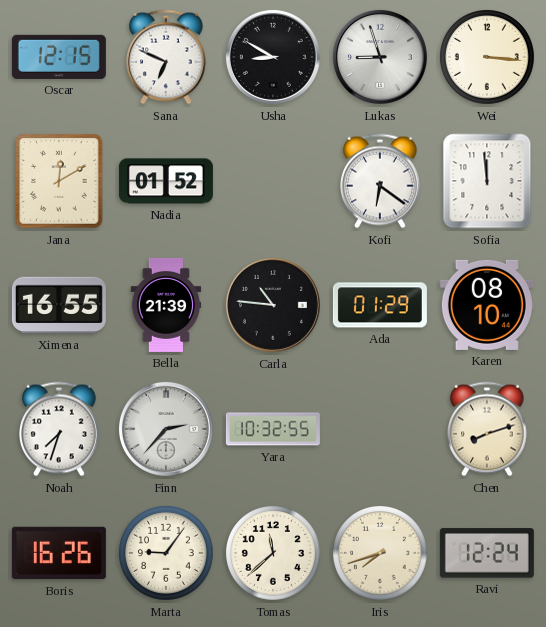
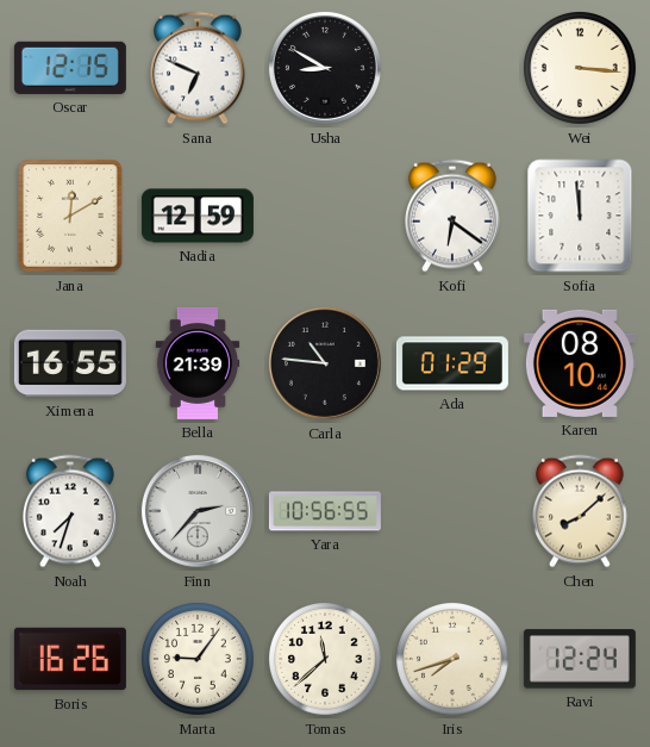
Lukas: 8:57 -> none
Nadia: 01:52 -> 12:59
Yara: 10:32 -> 10:56
Chen: 8:12 -> 8:08
